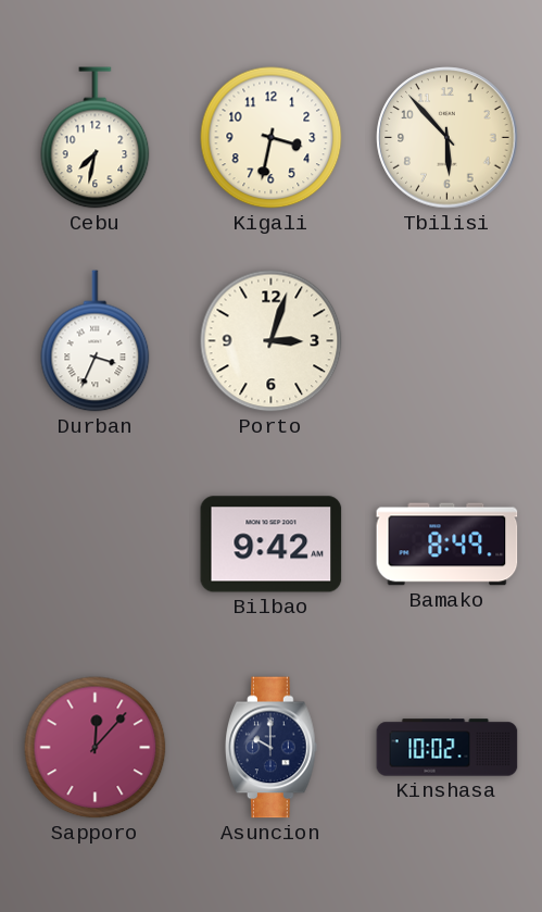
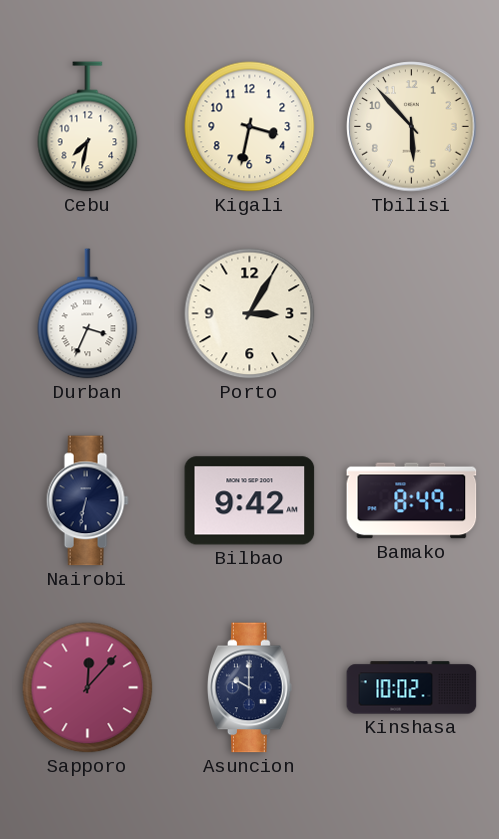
Porto: 3:03 -> 3:05
Nairobi: none -> 6:32
